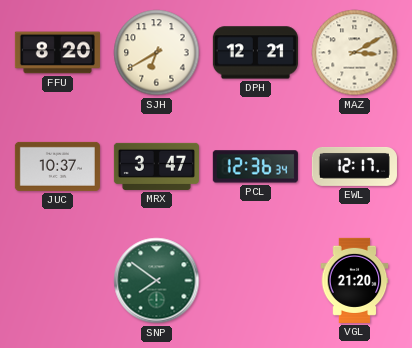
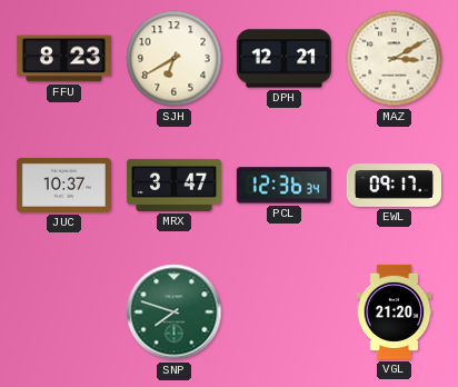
FFU: 8:20 -> 8:23
EWL: 12:17 -> 09:17
SNP: 7:51 -> 7:48
